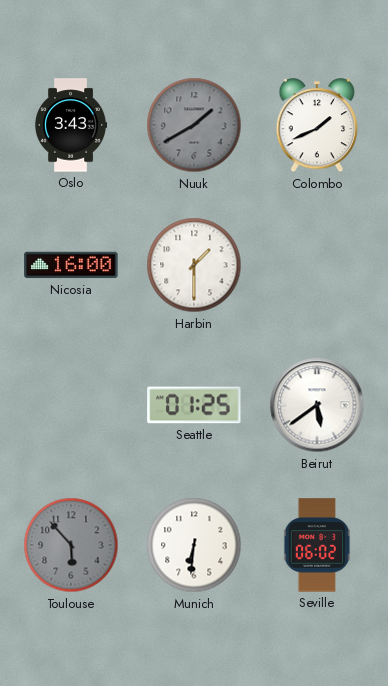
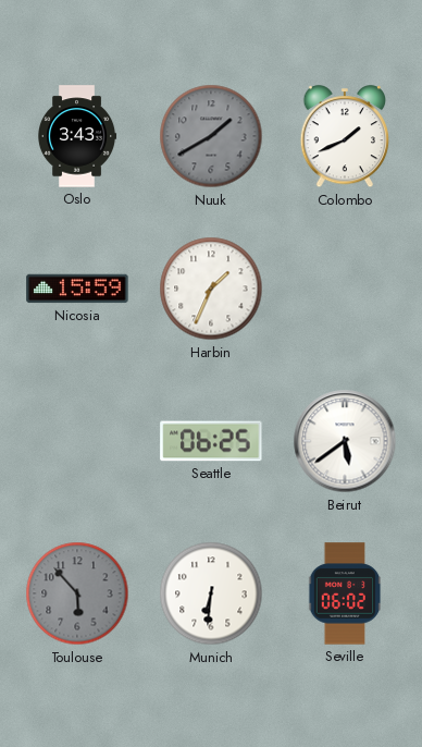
Nicosia: 16:00 -> 15:59
Harbin: 1:30 -> 1:34
Seattle: 01:25 -> 06:25
